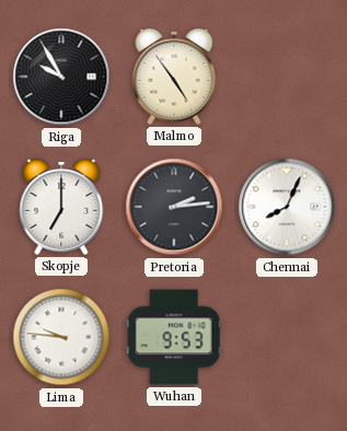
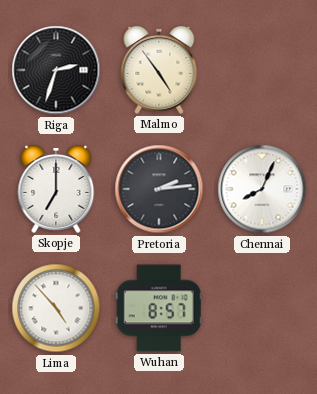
Riga: 9:55 -> 2:33
Lima: 9:46 -> 4:53
Wuhan: 9:53 -> 8:57
